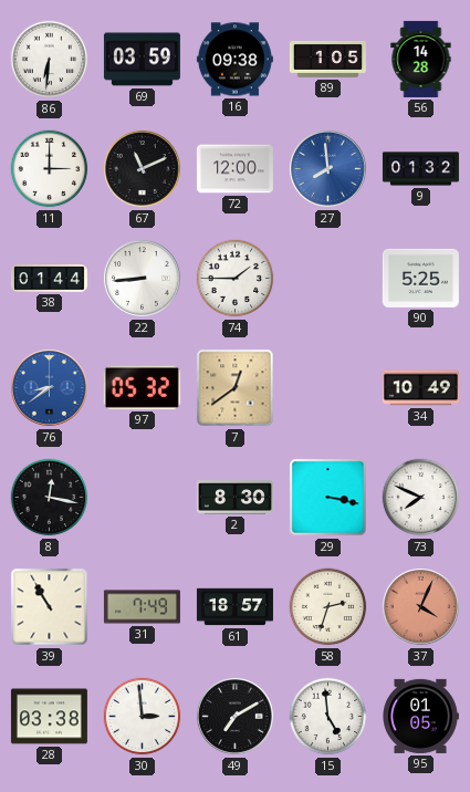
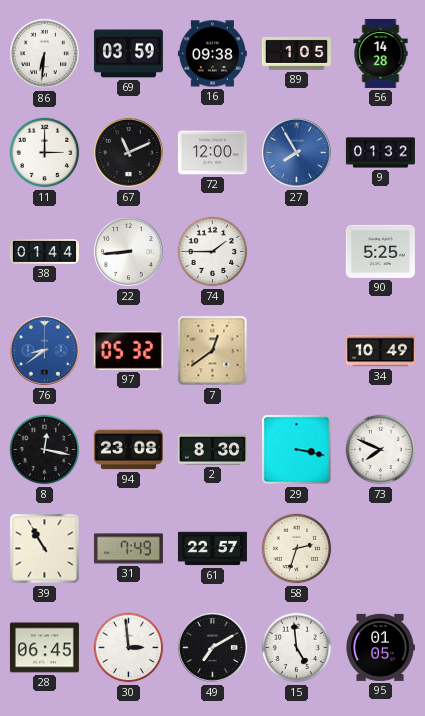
27: 7:59 -> 7:55
94: none -> 23:08
61: 18:57 -> 22:57
37: 4:04 -> none
28: 03:38 -> 06:45
